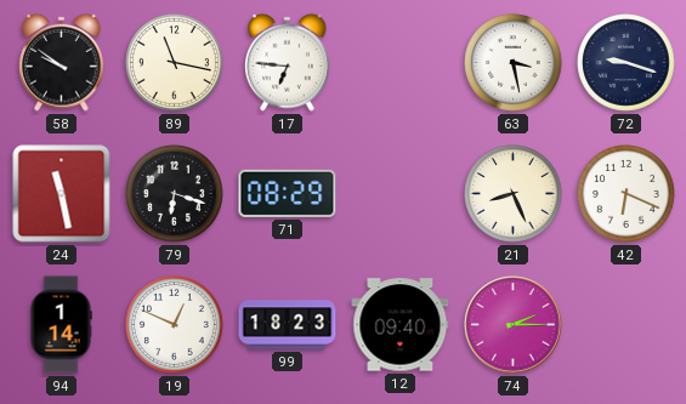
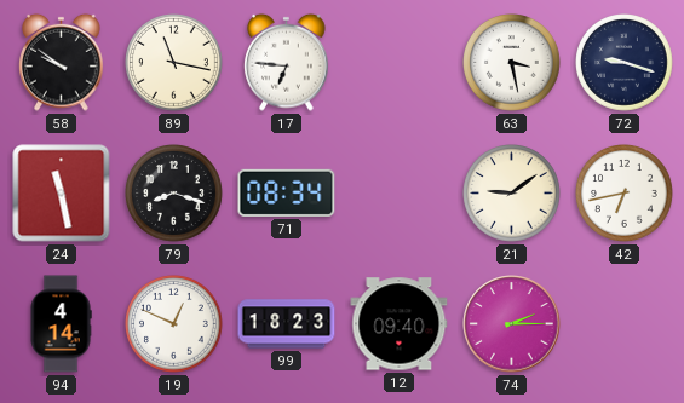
79: 6:18 -> 8:18
71: 08:29 -> 08:34
21: 8:26 -> 9:09
42: 6:19 -> 6:43
94: 1:14 -> 4:14
